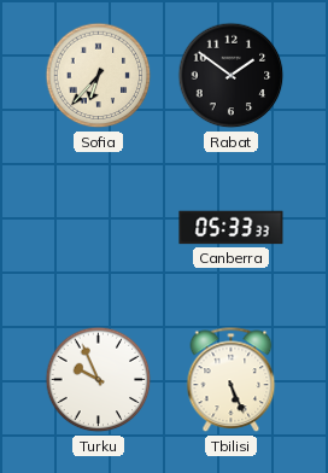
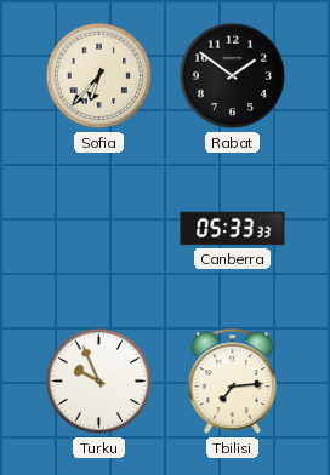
Tbilisi: 5:26 -> 7:14
